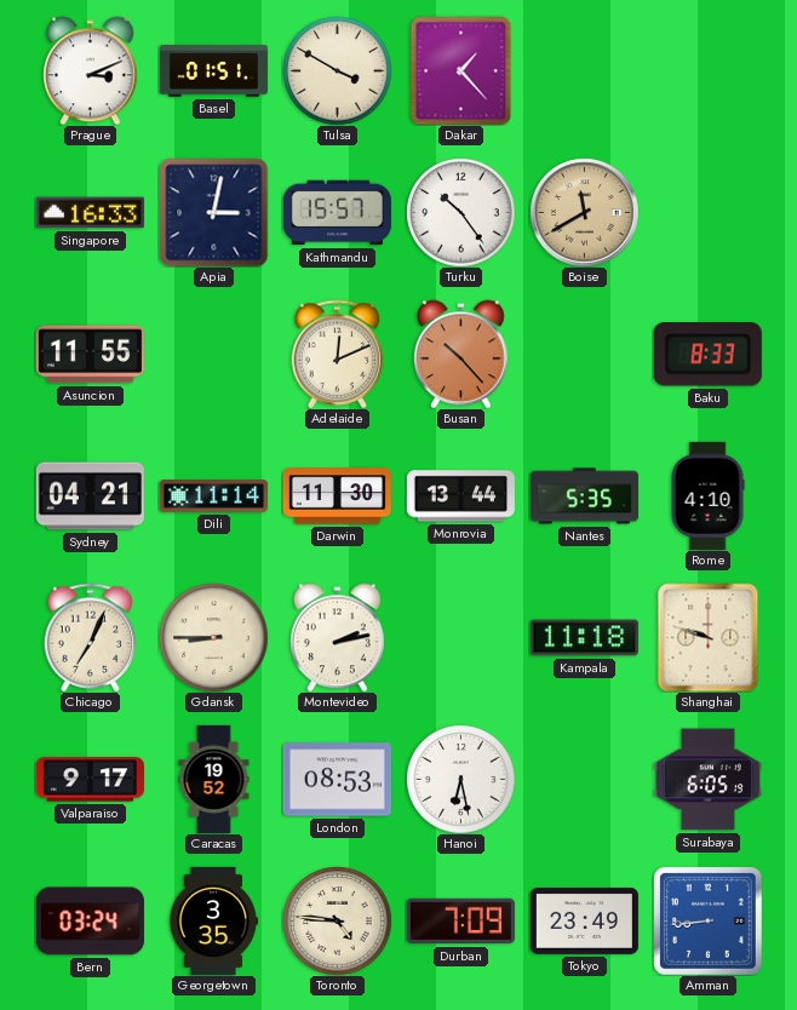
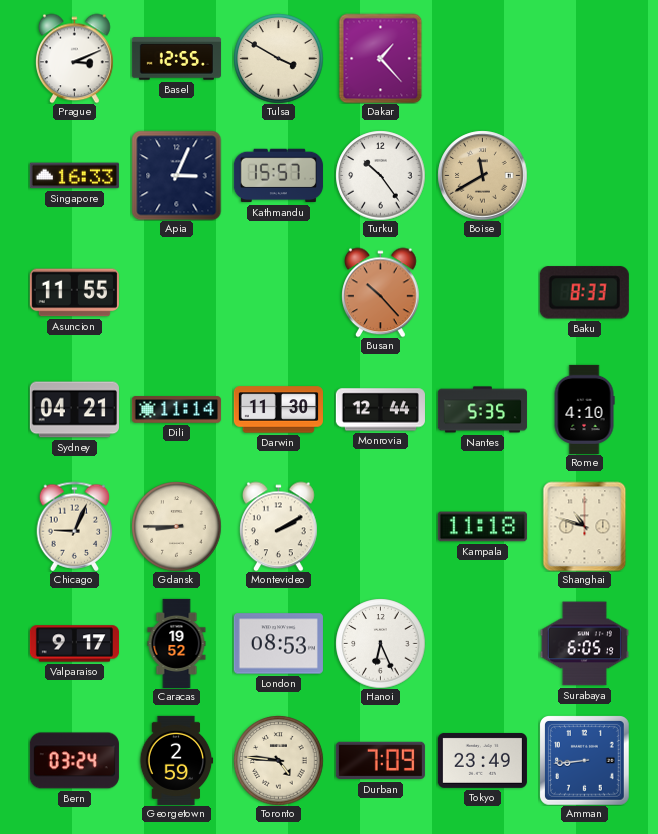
Basel: 01:51 -> 12:55
Apia: 3:02 -> 3:04
Adelaide: 12:11 -> none
Monrovia: 13:44 -> 12:44
Chicago: 7:04 -> 9:04
Montevideo: 2:13 -> 2:10
Shanghai: 9:48 -> 10:48
Hanoi: 6:28 -> 6:26
Georgetown: 3:35 -> 2:59
